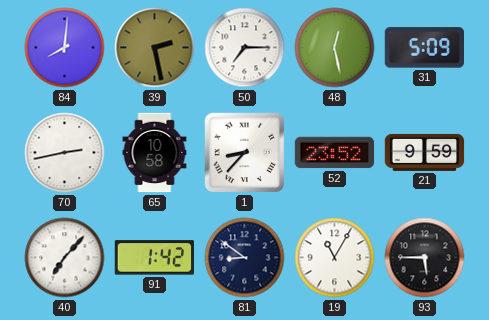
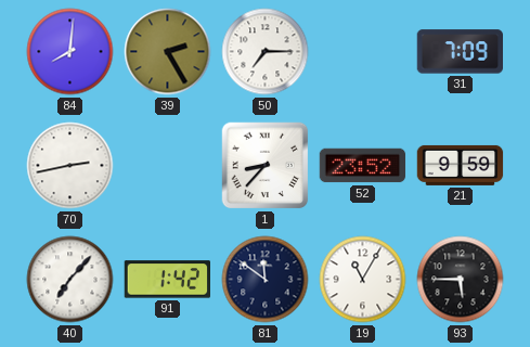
39: 2:28 -> 2:25
48: 12:28 -> none
31: 5:09 -> 7:09
65: 10:58 -> none
81: 8:51 -> 11:51
